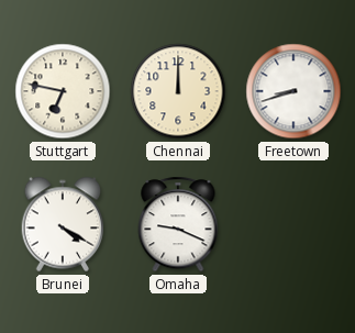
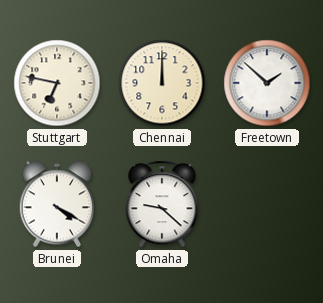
Freetown: 8:42 -> 1:52
Omaha: 9:19 -> 9:22
